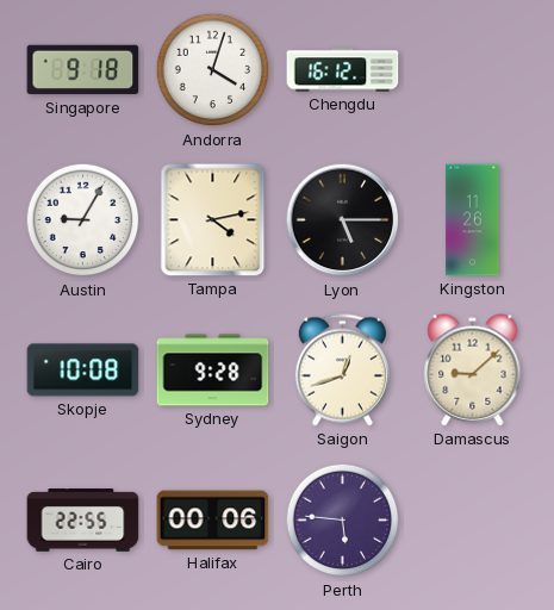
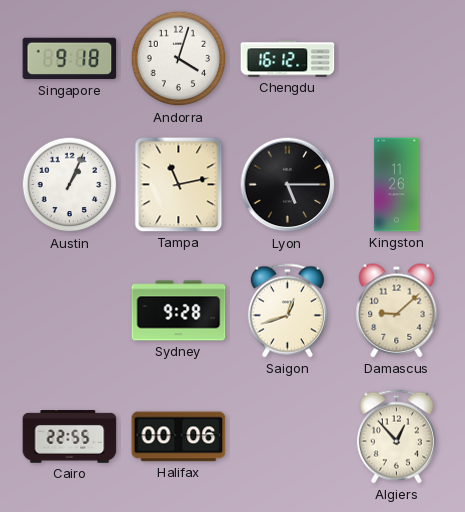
Austin: 9:05 -> 1:04
Tampa: 4:13 -> 11:13
Skopje: 10:08 -> none
Perth: 5:46 -> none
Algiers: none -> 12:53
